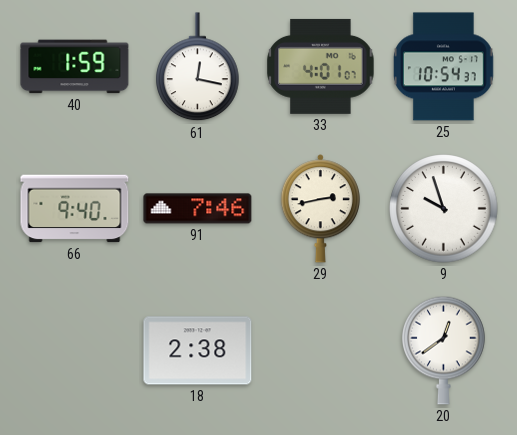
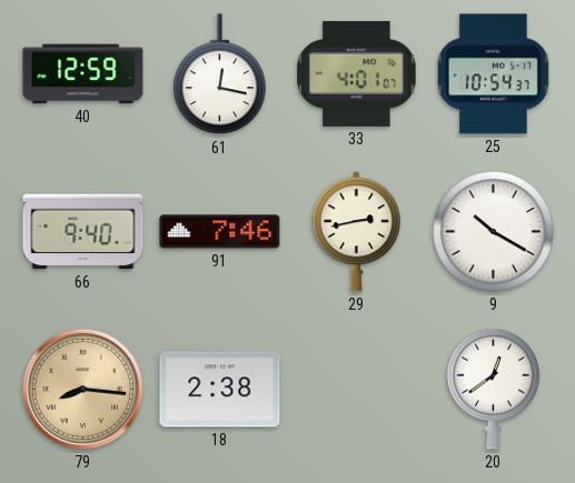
40: 1:59 -> 12:59
9: 9:57 -> 10:20
79: none -> 8:16
